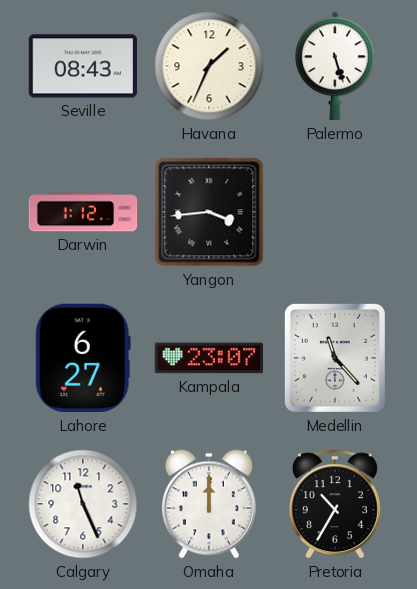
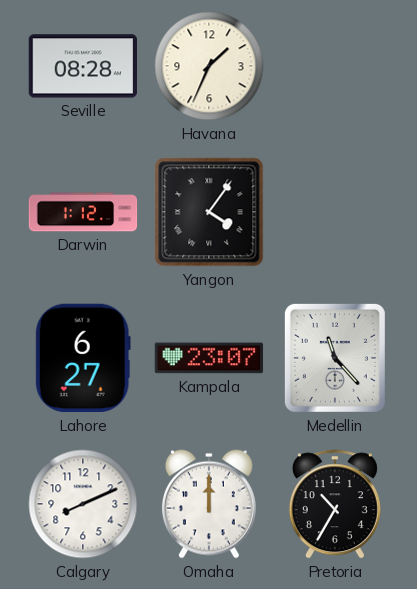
Seville: 08:43 -> 08:28
Palermo: 5:27 -> none
Yangon: 3:44 -> 4:06
Calgary: 11:26 -> 8:11
